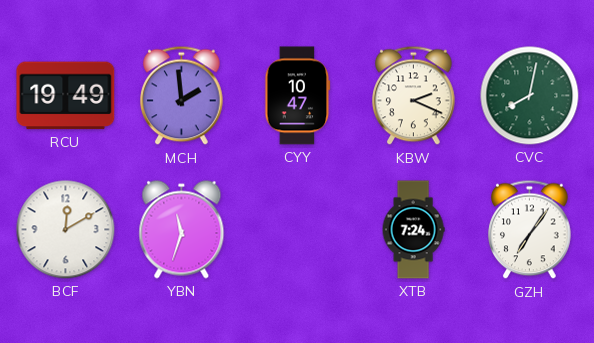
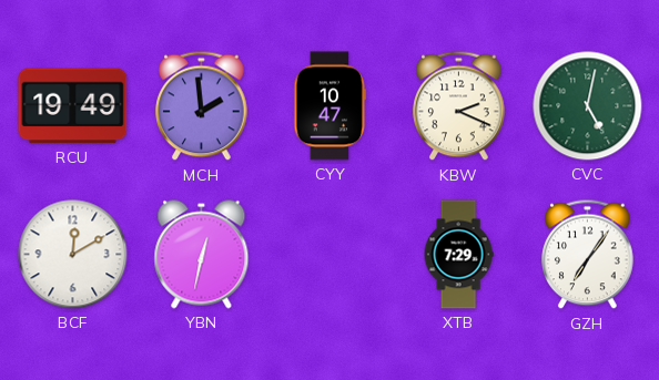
CVC: 8:02 -> 5:02
YBN: 11:33 -> 12:32
XTB: 7:24 -> 7:29
